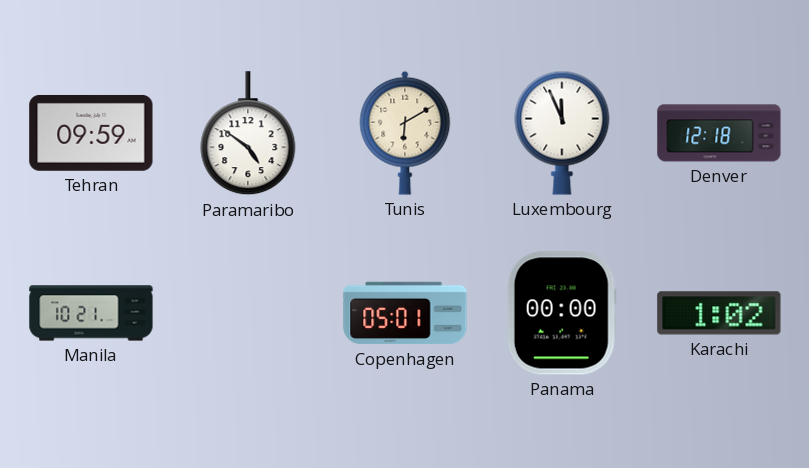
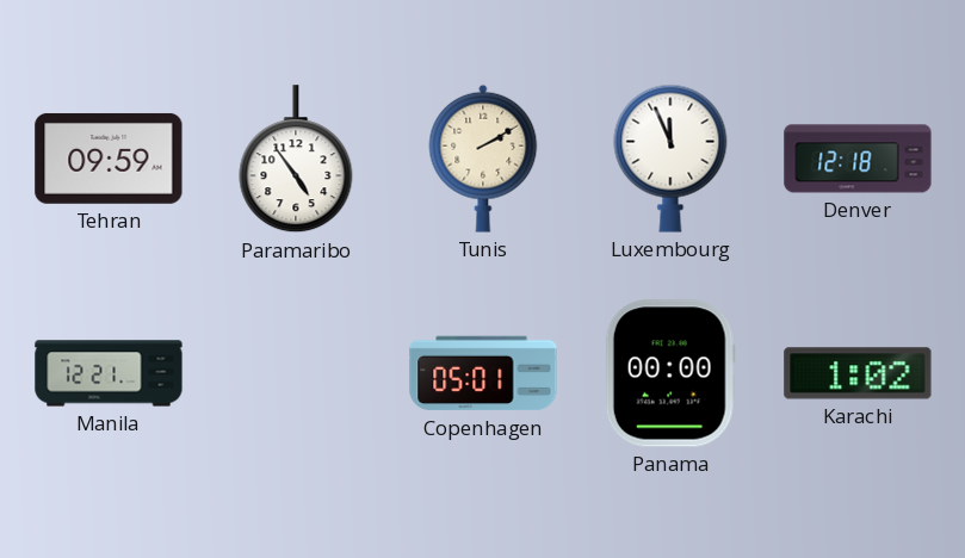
Paramaribo: 4:51 -> 4:54
Tunis: 6:10 -> 2:10
Manila: 10:21 -> 12:21
